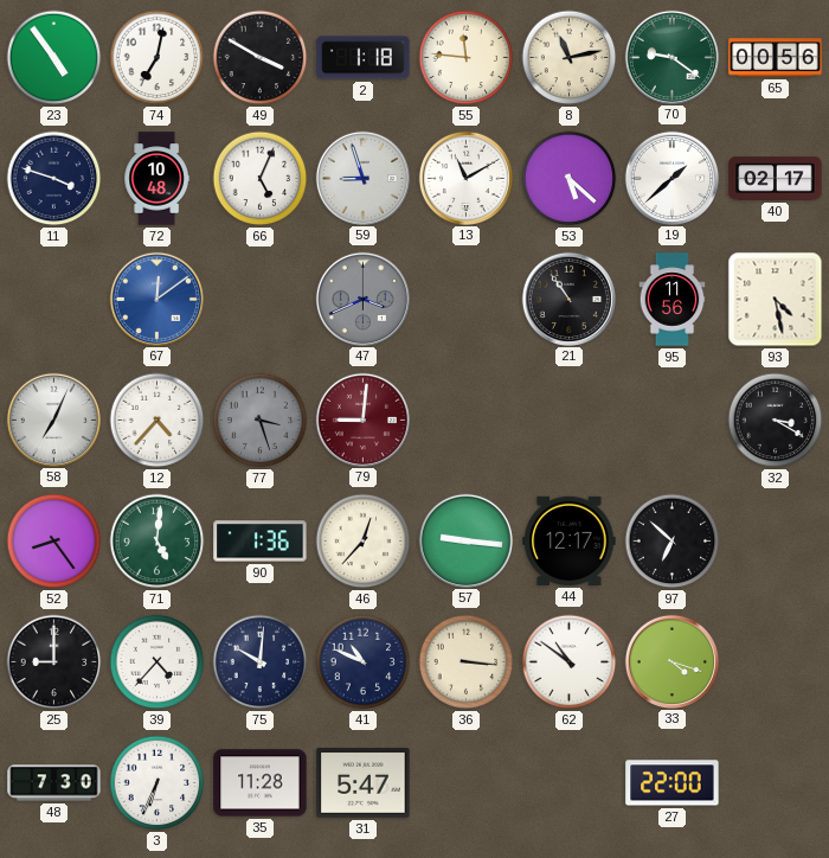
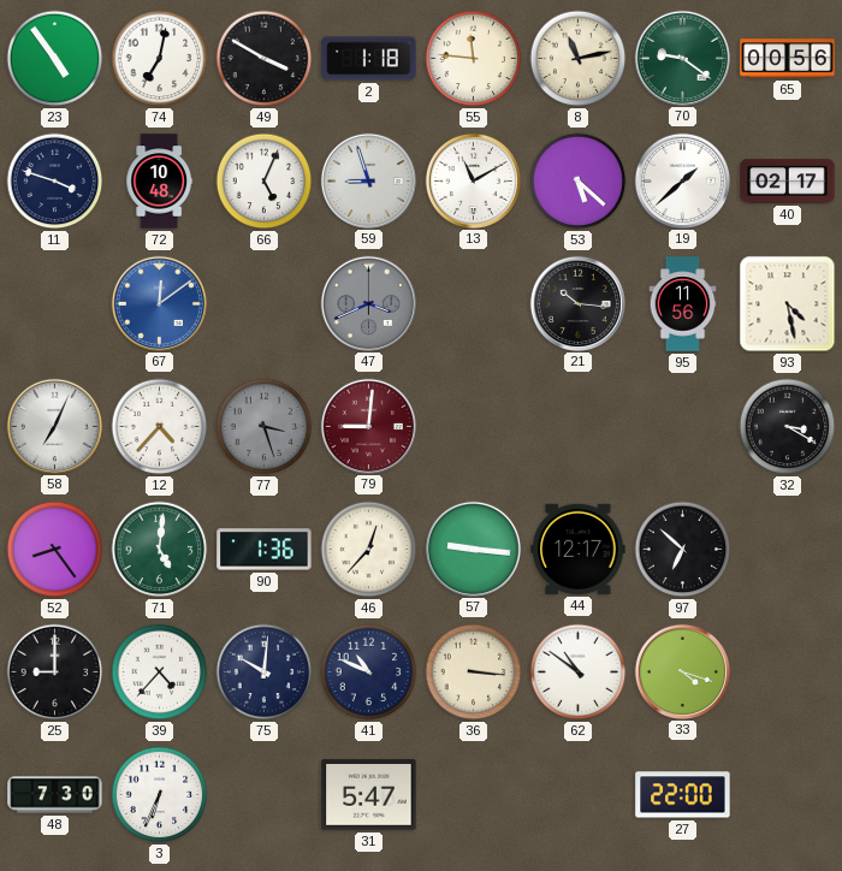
21: 10:54 -> 10:16
35: 11:28 -> none
